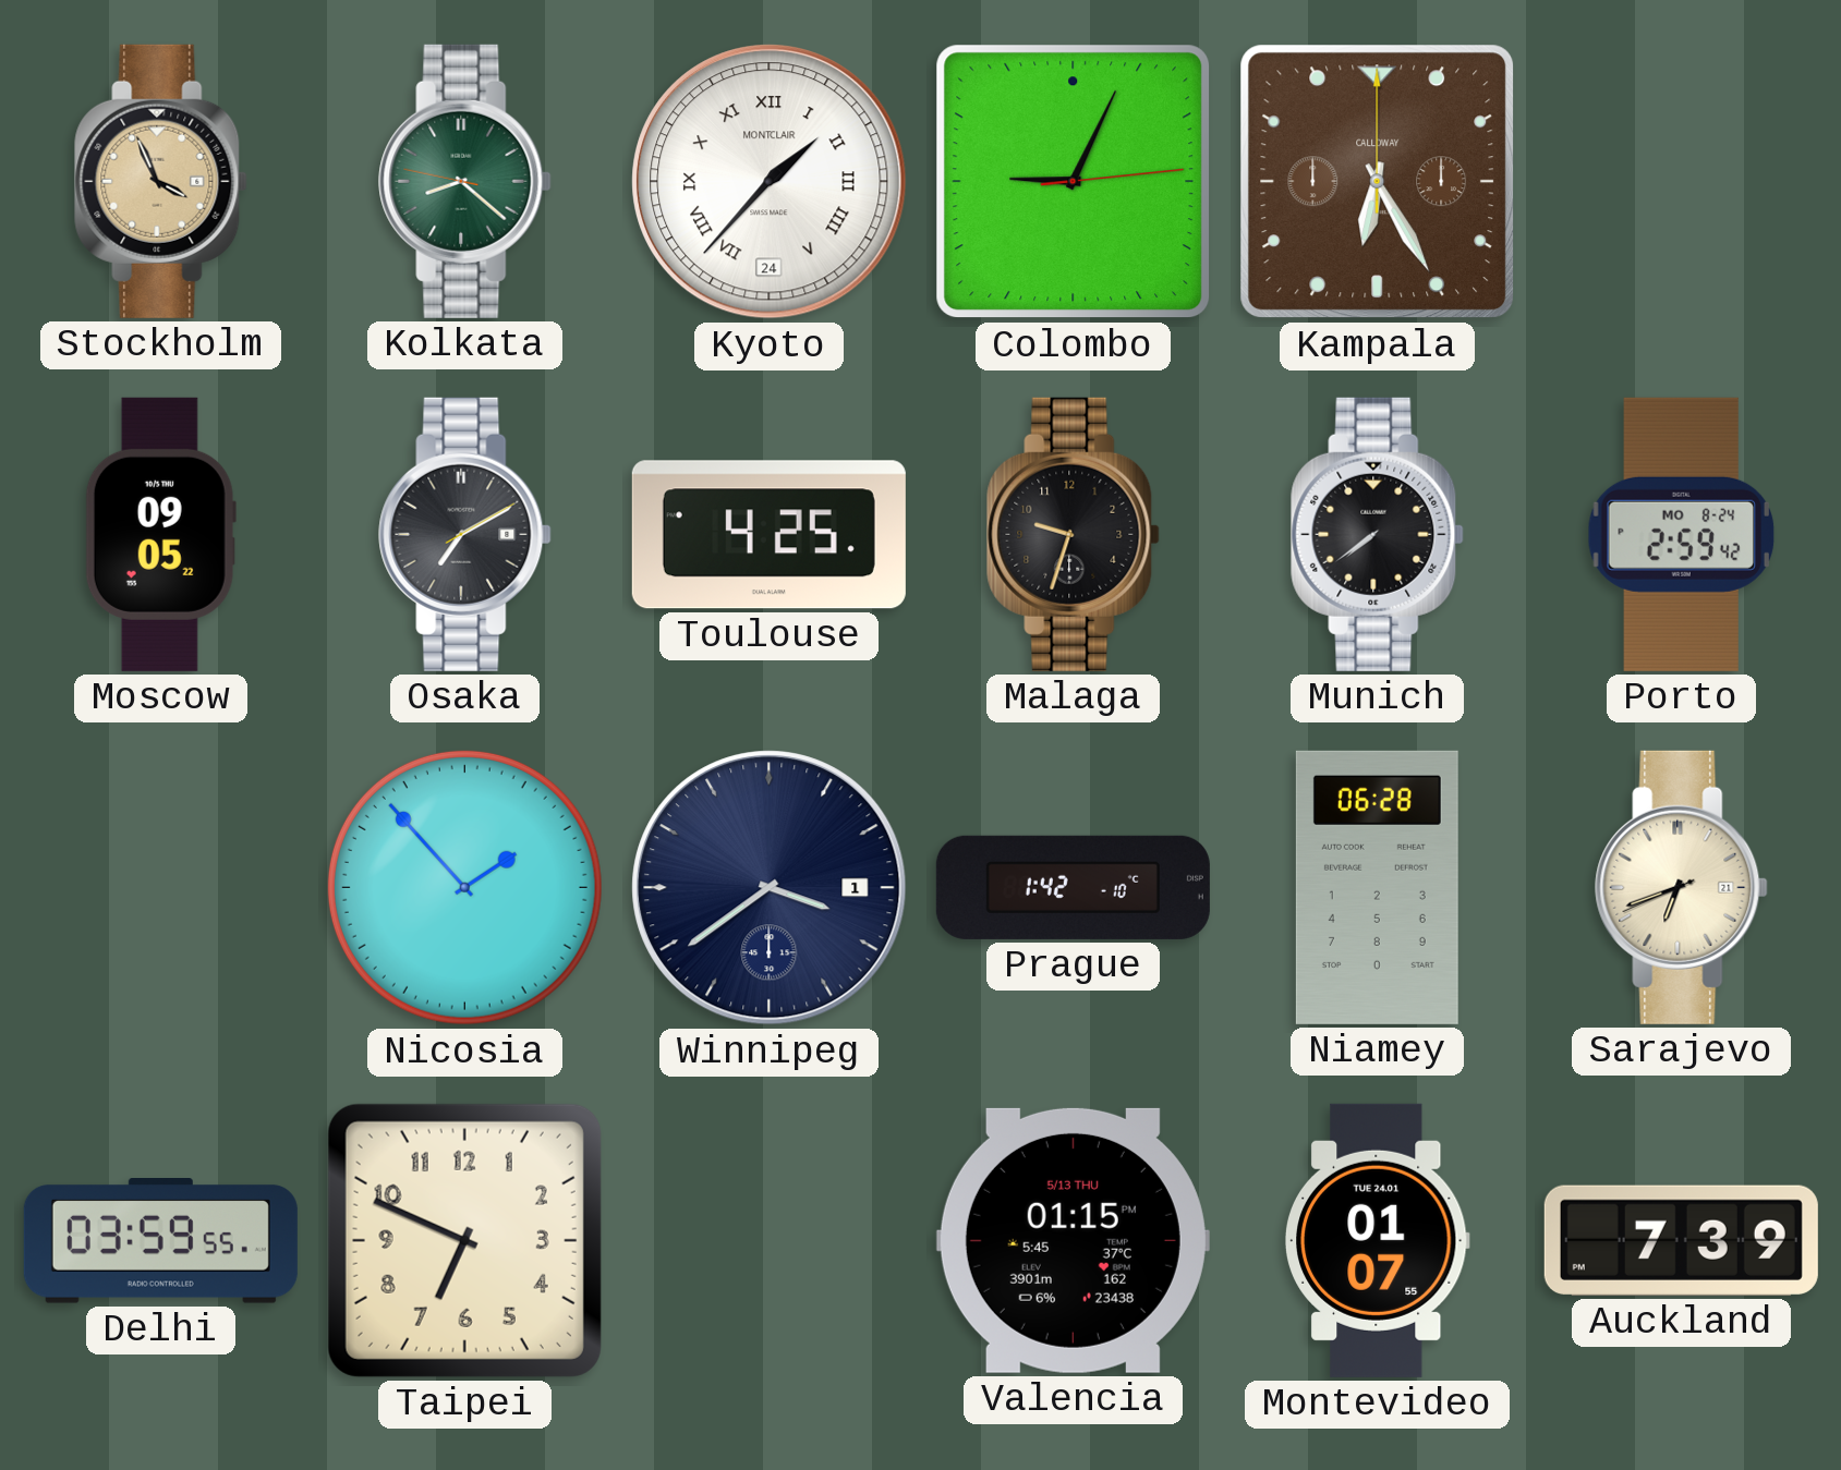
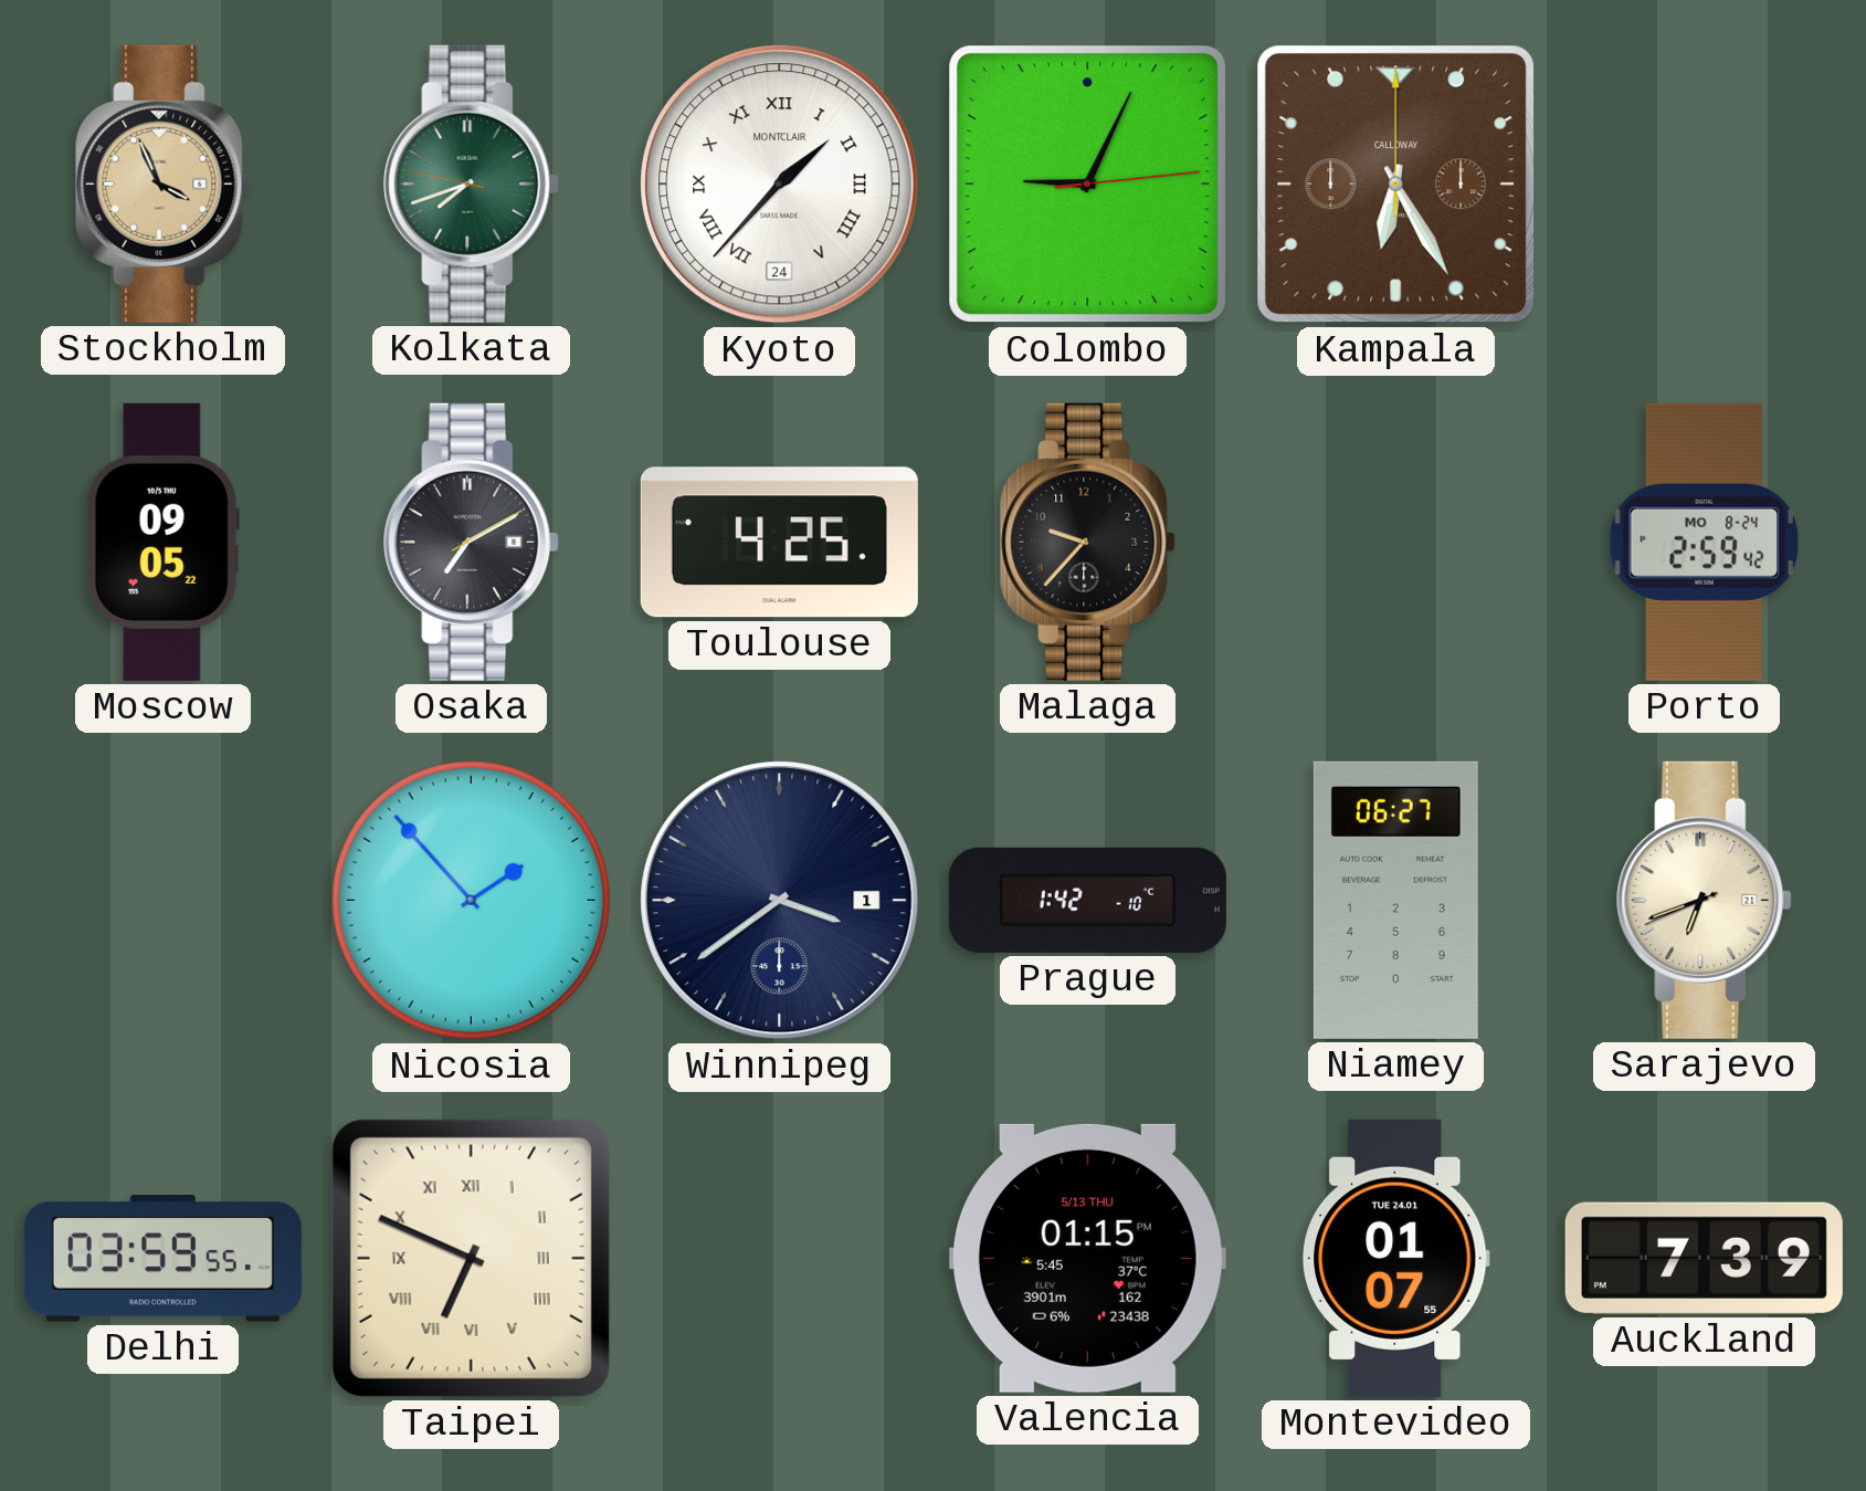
Kolkata: 8:21 -> 7:41
Malaga: 9:33 -> 9:37
Munich: 7:39 -> none
Niamey: 06:28 -> 06:27
Taipei numerals: Arabic -> Roman
